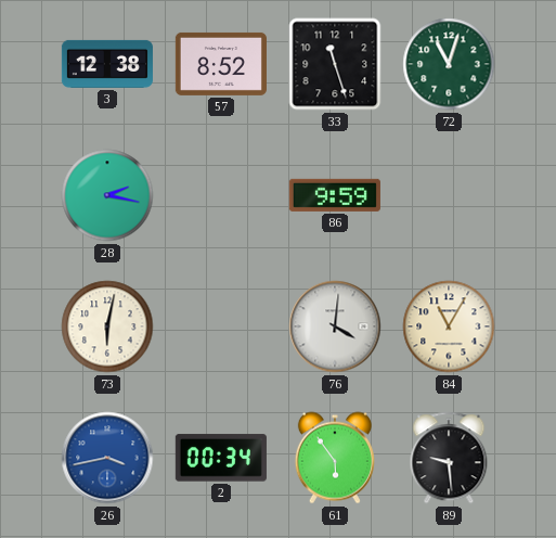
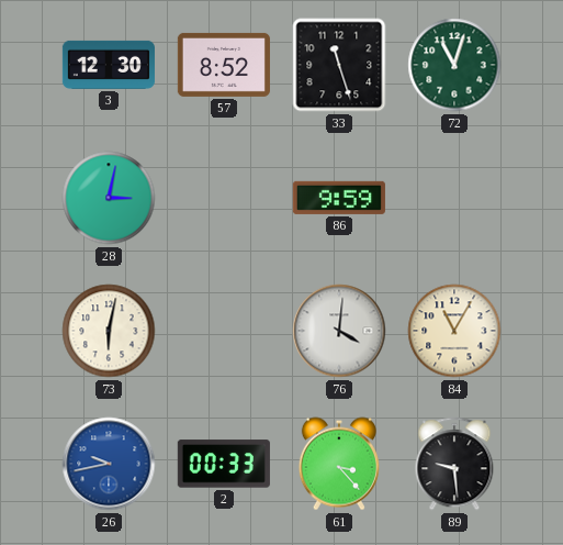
3: 12:38 -> 12:30
28: 2:17 -> 3:02
26: 3:43 -> 9:43
2: 00:34 -> 00:33
61: 5:54 -> 3:23
